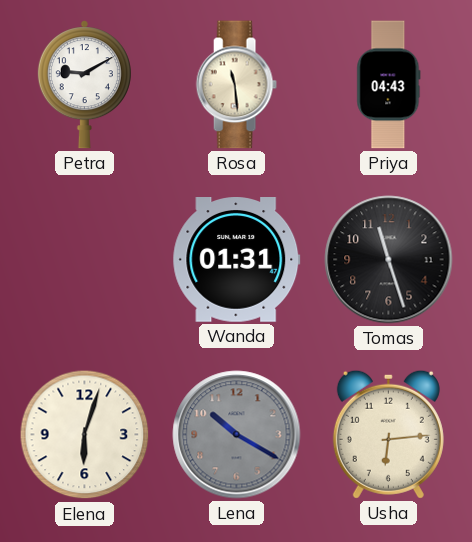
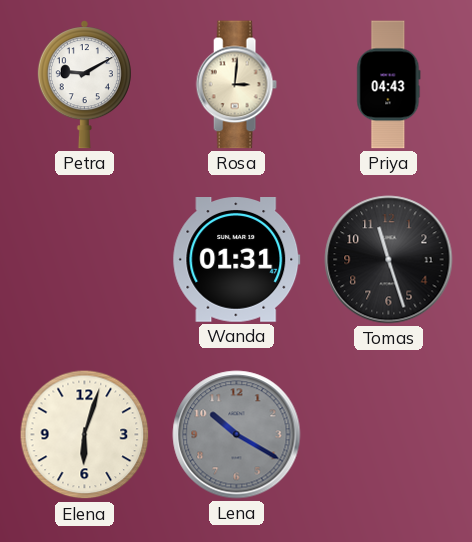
Rosa: 11:29 -> 3:01
Usha: 6:14 -> none
